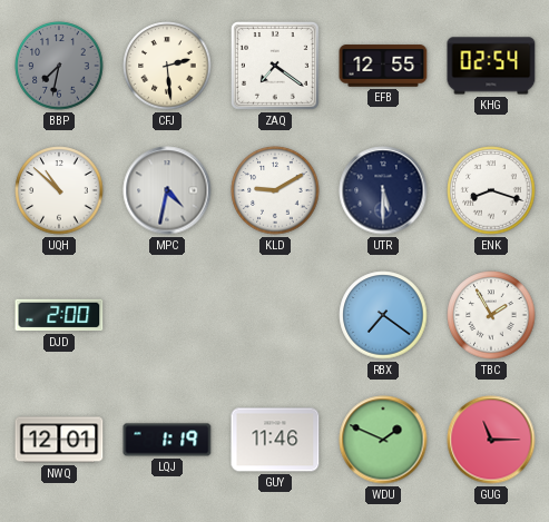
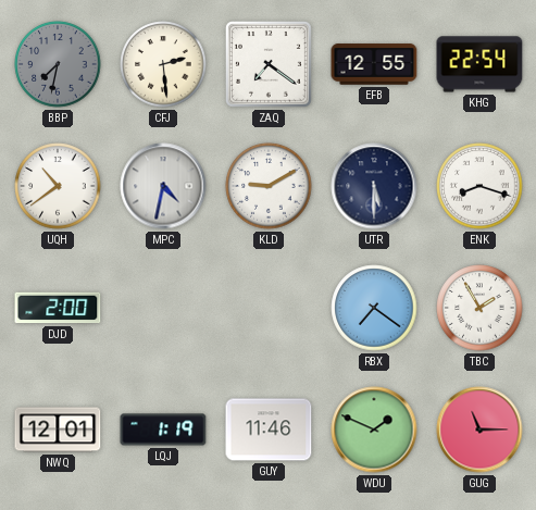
KHG: 02:54 -> 22:54
UQH: 10:52 -> 10:39
